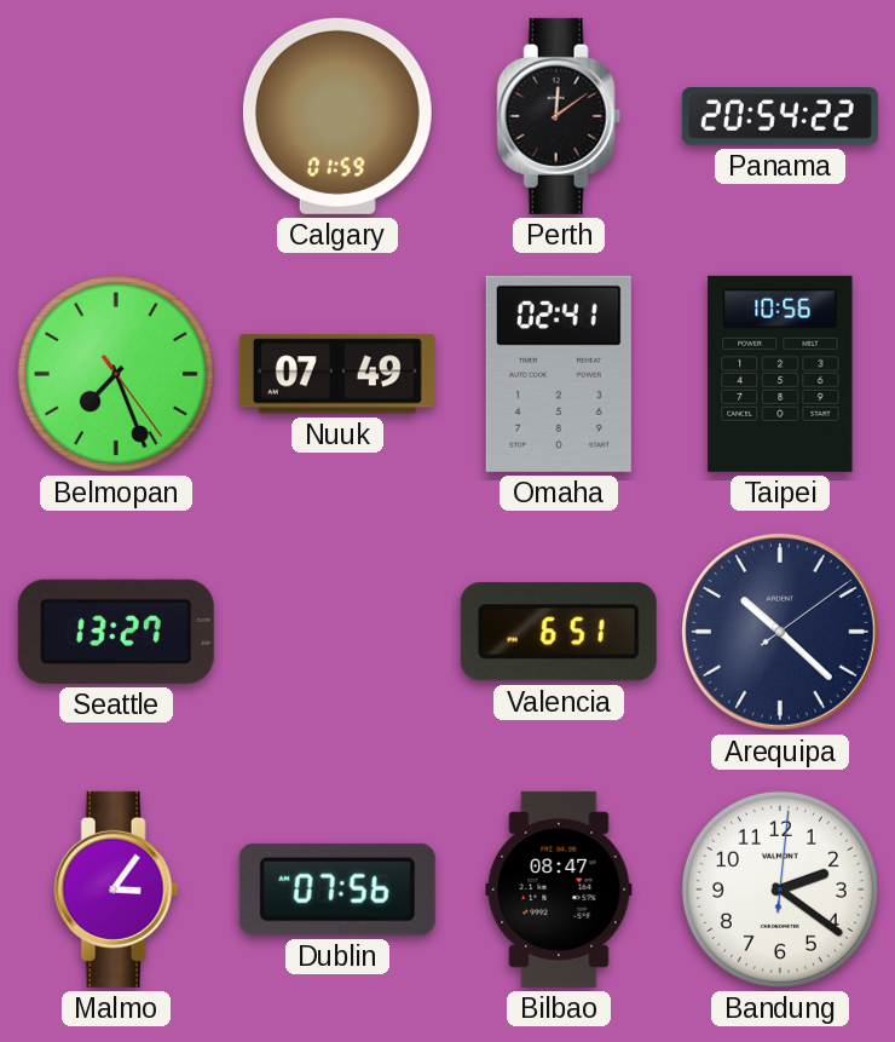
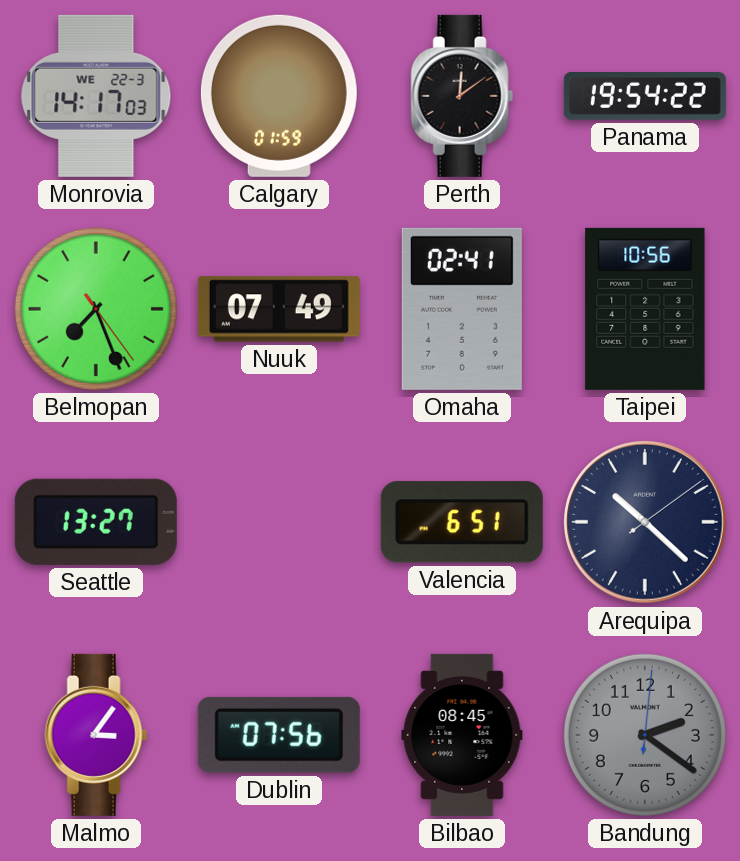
Monrovia: none -> 14:17
Panama: 20:54 -> 19:54
Bilbao: 08:47 -> 08:45
Bandung dial: white -> grey
